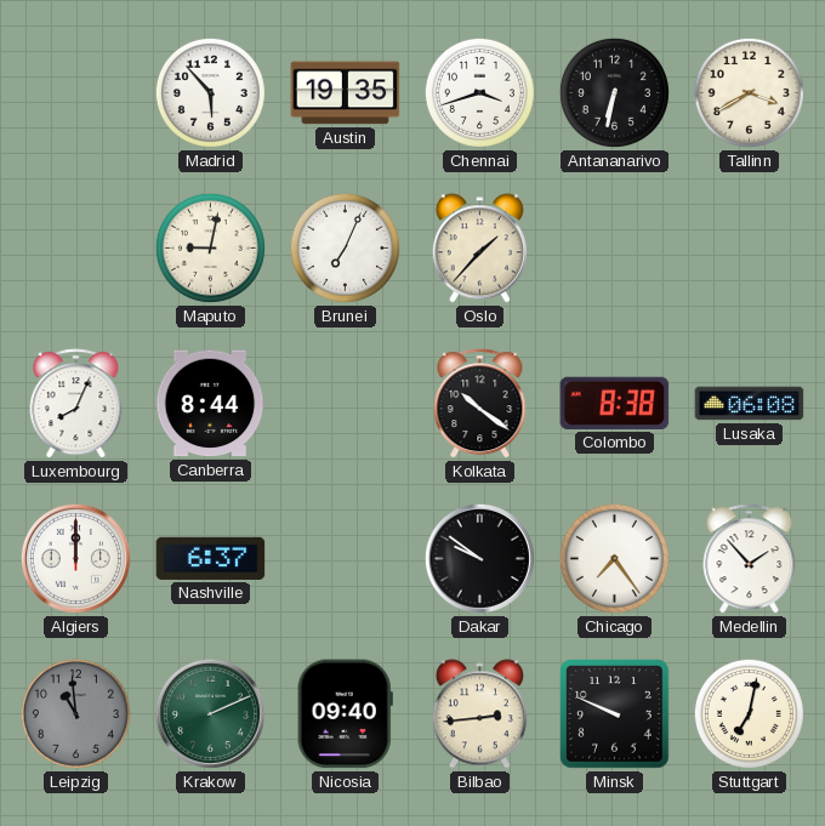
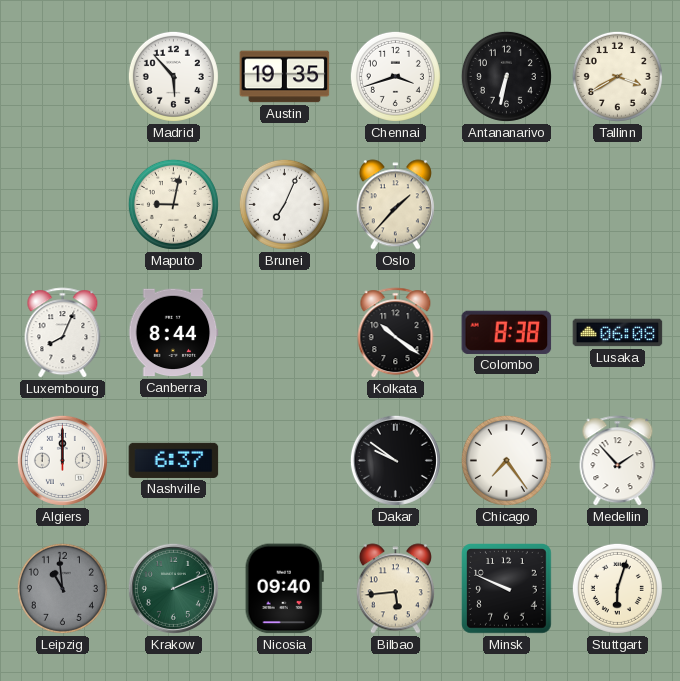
Bilbao: 2:44 -> 5:44
Stuttgart: 7:02 -> 6:03
